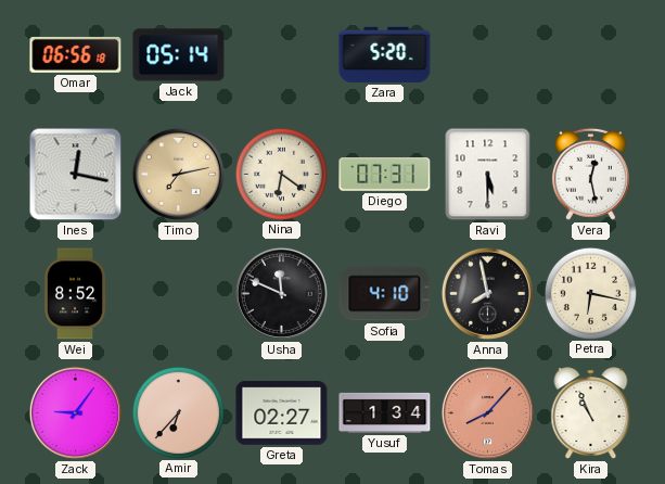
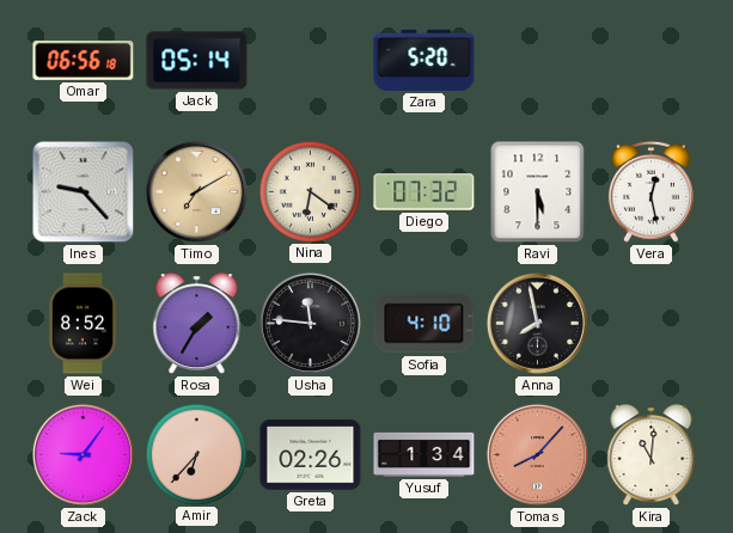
Ines: 12:17 -> 9:23
Timo: 7:13 -> 7:10
Diego: 07:31 -> 07:32
Rosa: none -> 1:35
Usha: 11:49 -> 11:46
Petra: 6:17 -> none
Greta: 02:27 -> 02:26
Kira: 10:56 -> 11:01
